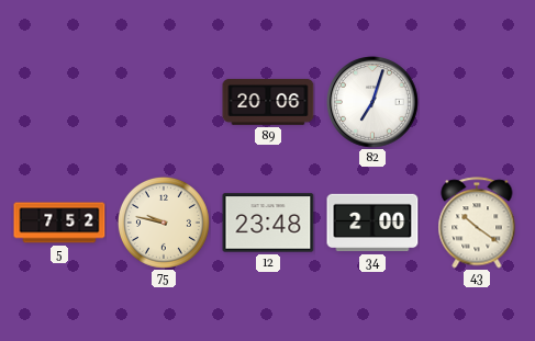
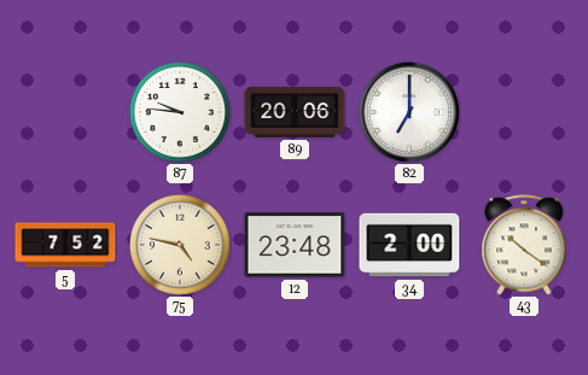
87: none -> 9:46
82: 7:03 -> 7:00
75: 9:47 -> 4:47
